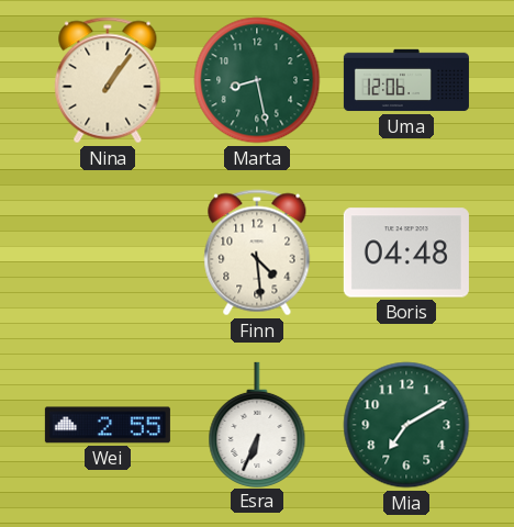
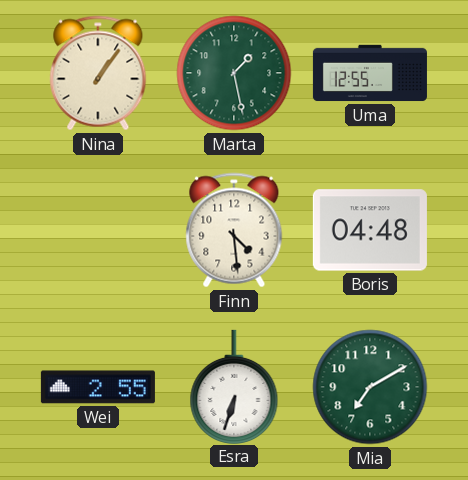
Marta: 8:28 -> 1:28
Uma: 12:06 -> 12:55
Esra: 6:34 -> 6:33
